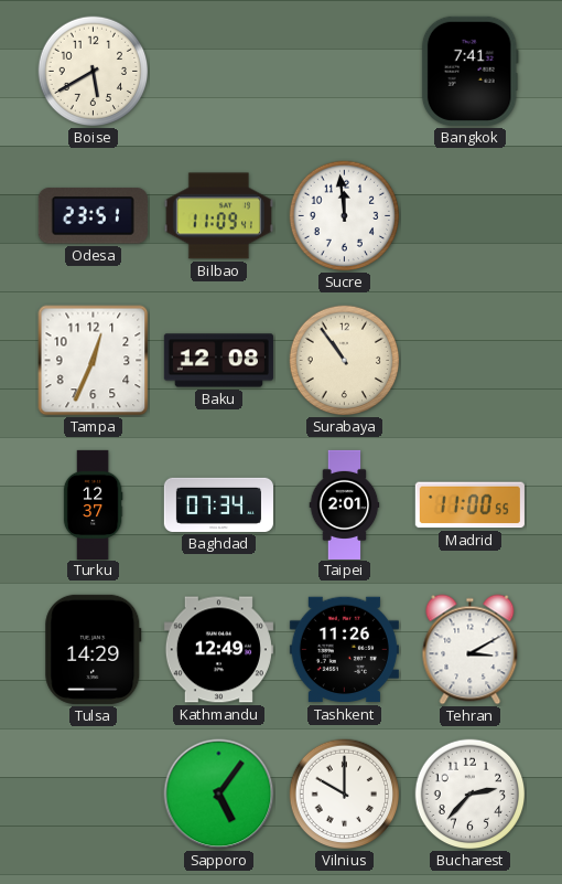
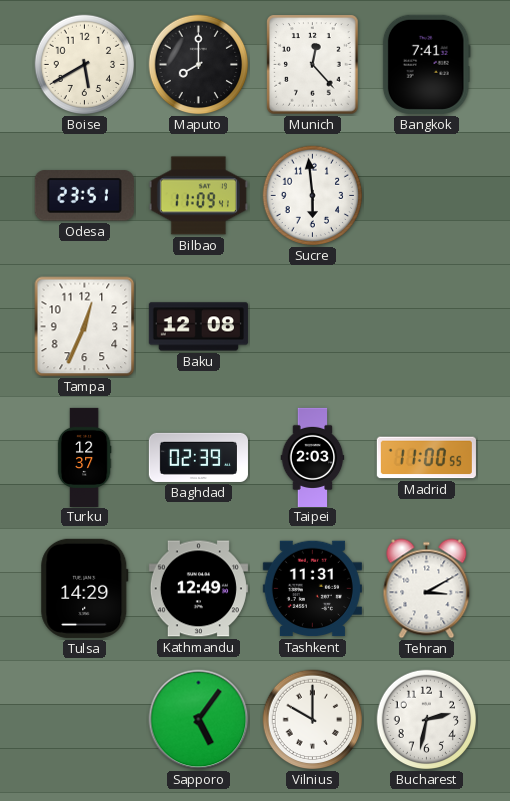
Maputo: none -> 8:00
Munich: none -> 12:23
Sucre: 11:59 -> 5:59
Surabaya: 10:54 -> none
Baghdad: 07:34 -> 02:39
Taipei: 2:01 -> 2:03
Tashkent: 11:26 -> 11:31
Bucharest: 2:37 -> 2:32
